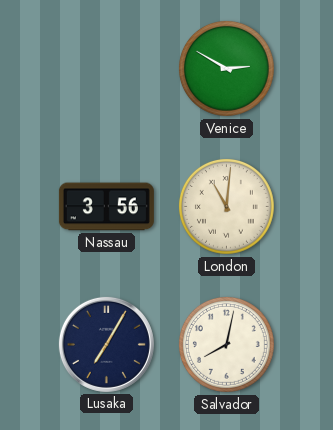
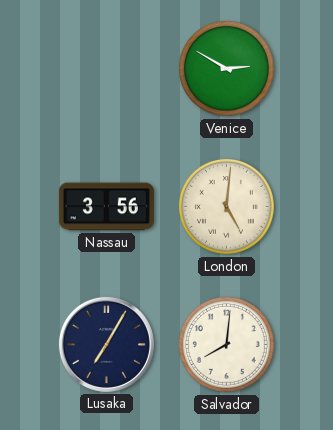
London: 11:01 -> 5:01
Salvador: 8:02 -> 8:01
